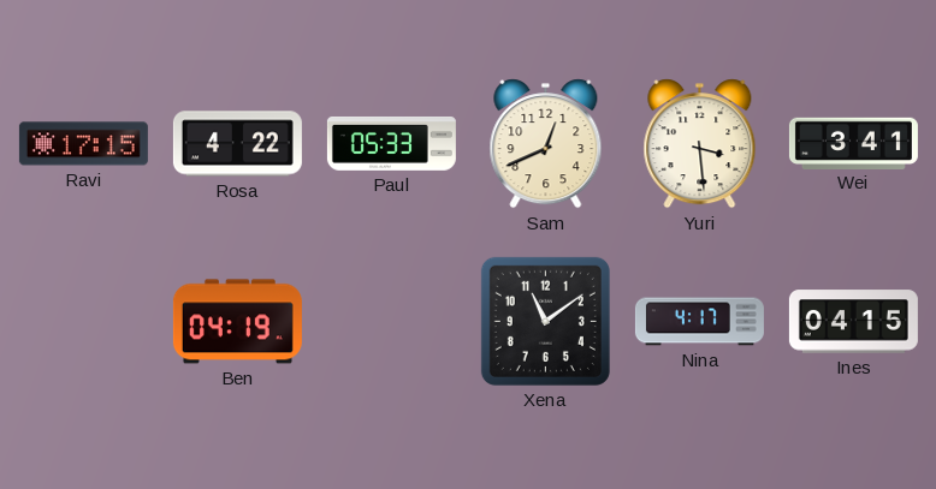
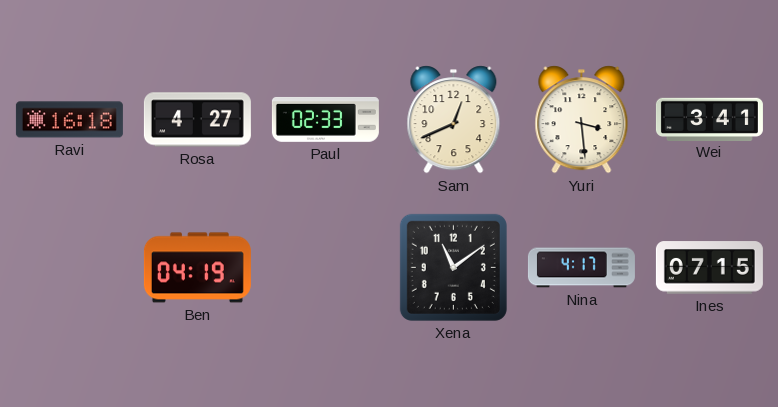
Ravi: 17:15 -> 16:18
Rosa: 4:22 -> 4:27
Paul: 05:33 -> 02:33
Ines: 04:15 -> 07:15
